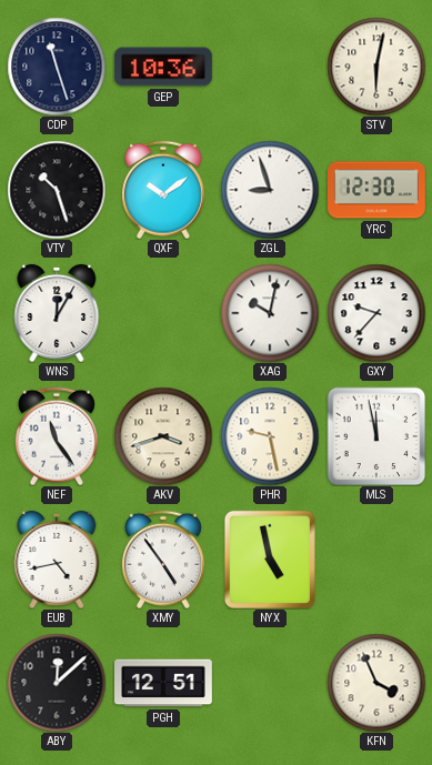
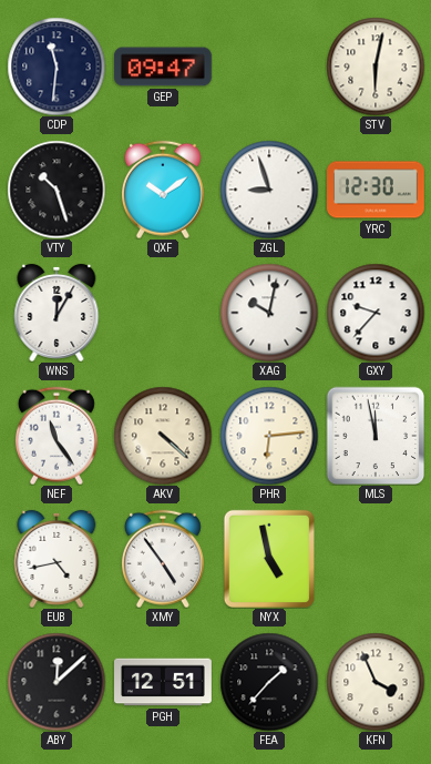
CDP: 11:27 -> 11:31
GEP: 10:36 -> 09:47
AKV: 3:42 -> 4:22
PHR: 9:28 -> 6:14
FEA: none -> 1:37
